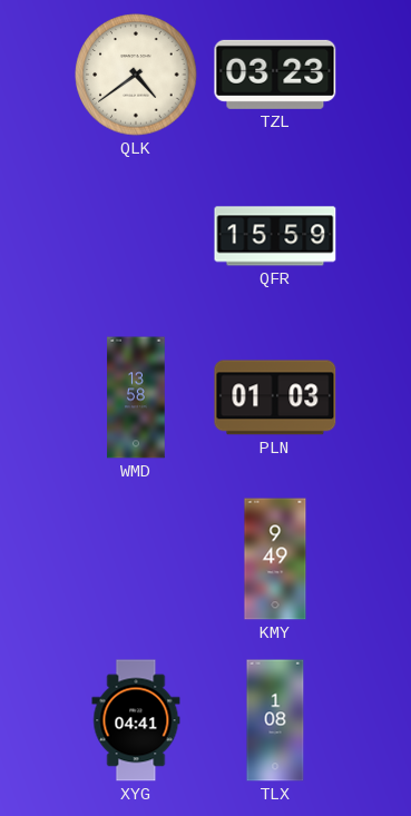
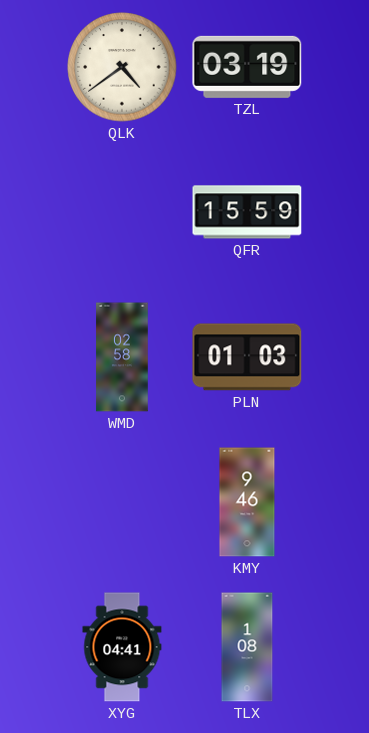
TZL: 03:23 -> 03:19
WMD: 13:58 -> 02:58
KMY: 9:49 -> 9:46
